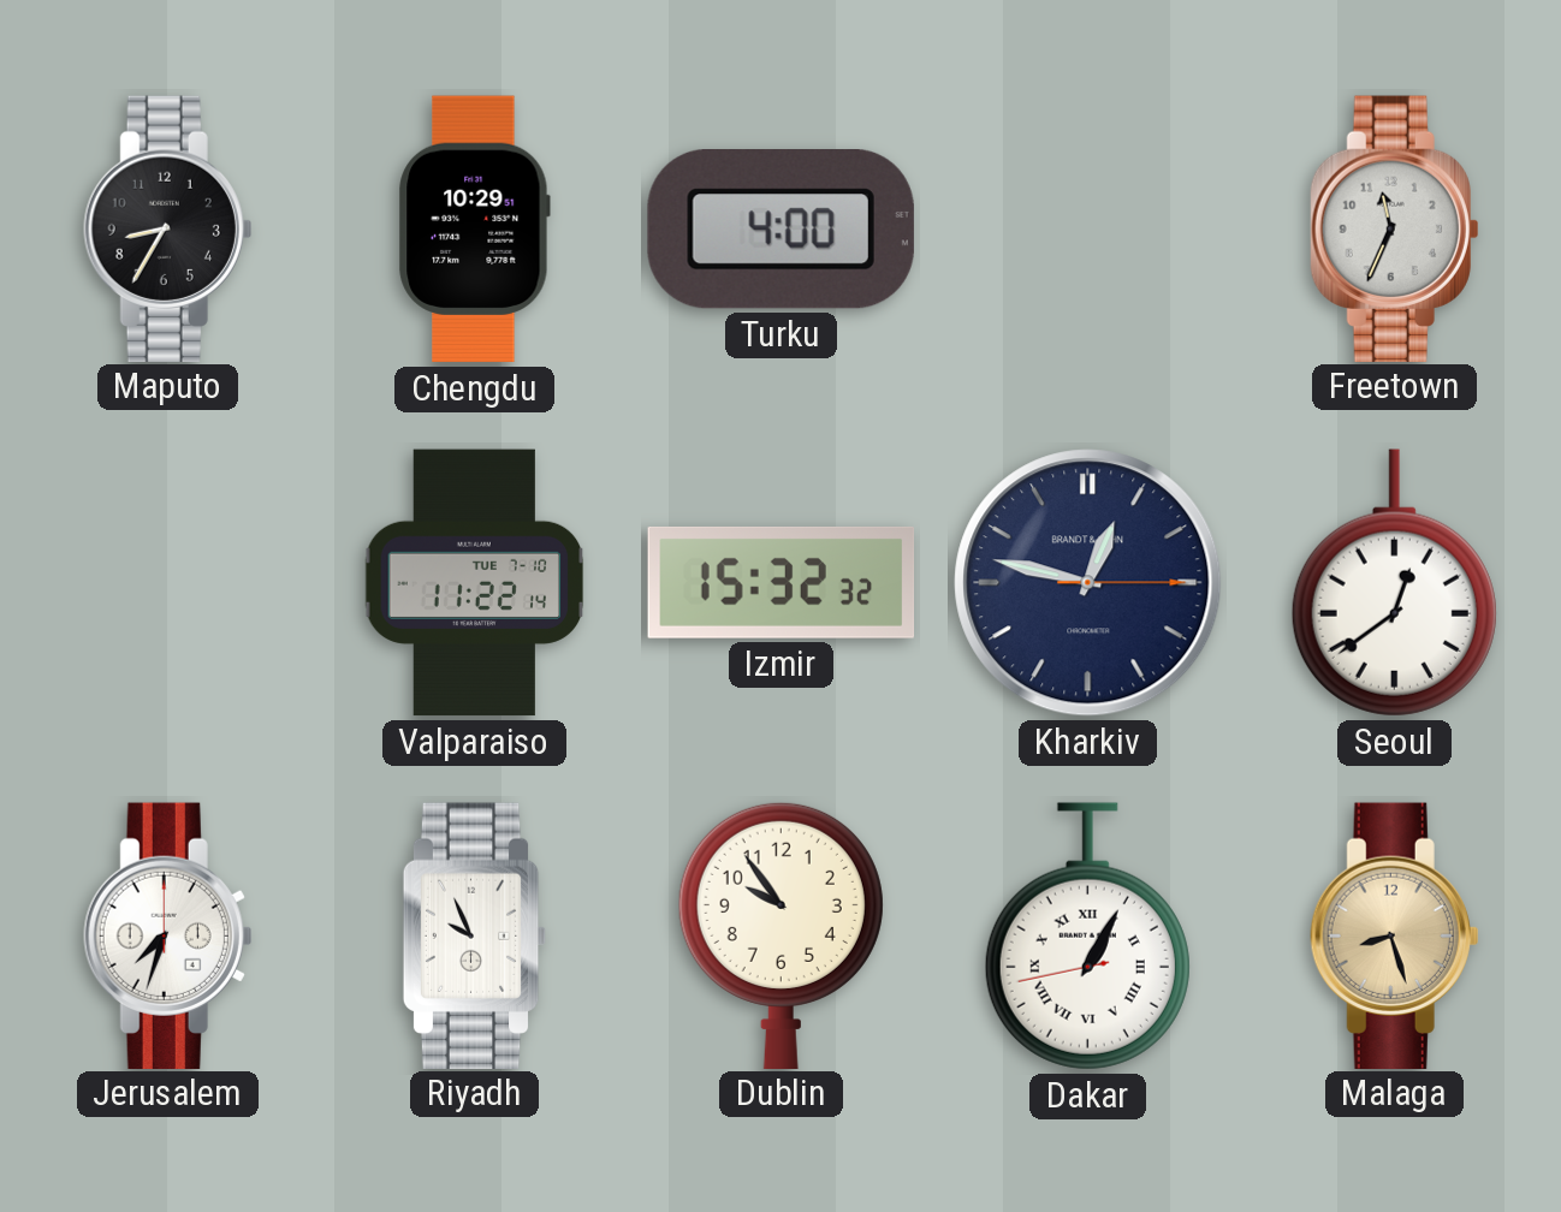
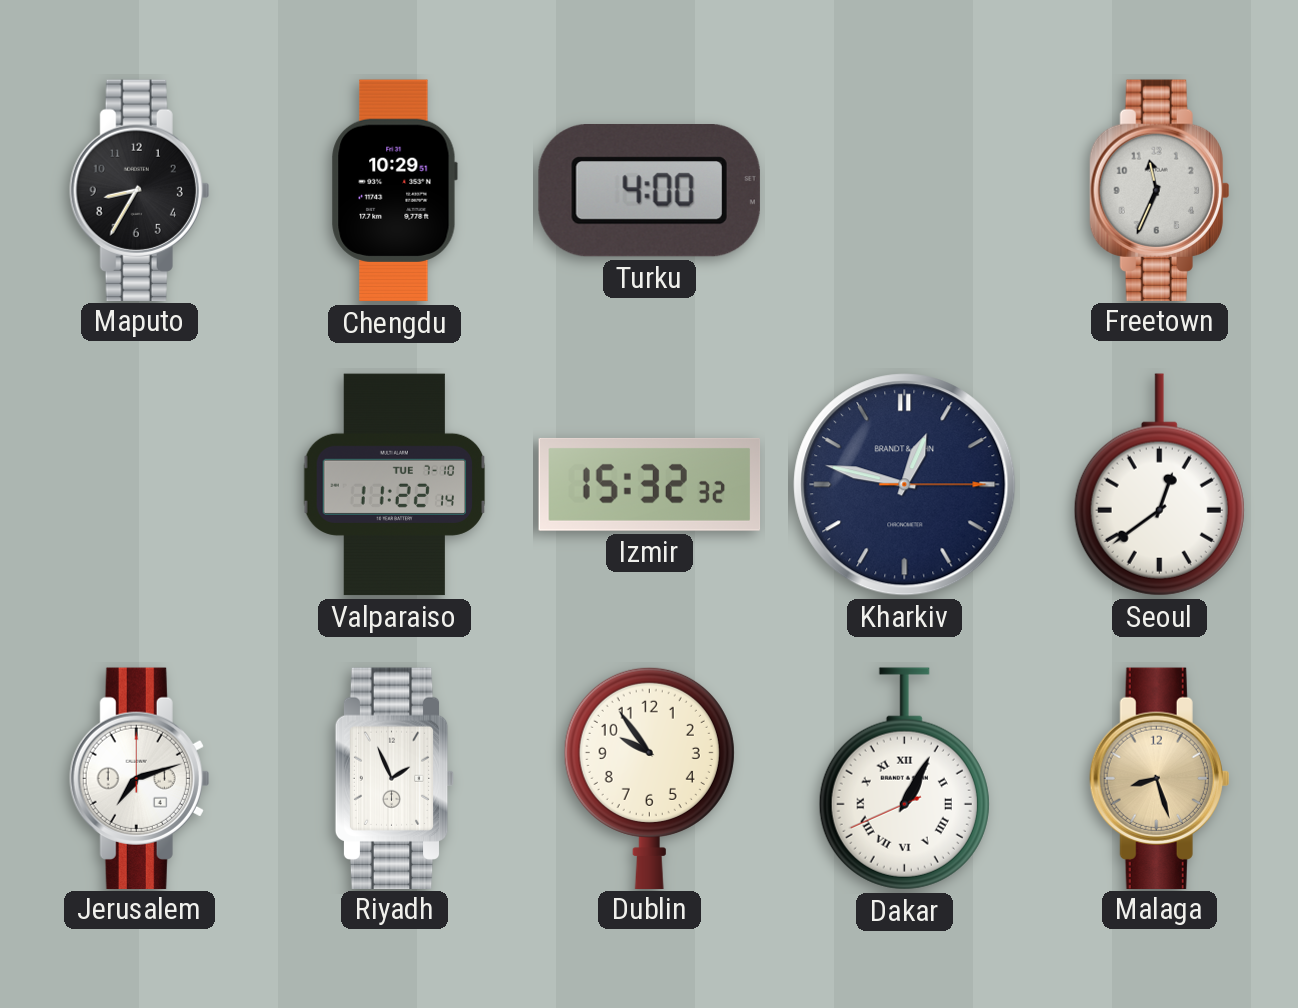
Jerusalem: 7:33 -> 7:12
Riyadh: 9:56 -> 1:56
Dakar: 1:04:43 -> 1:04:41
